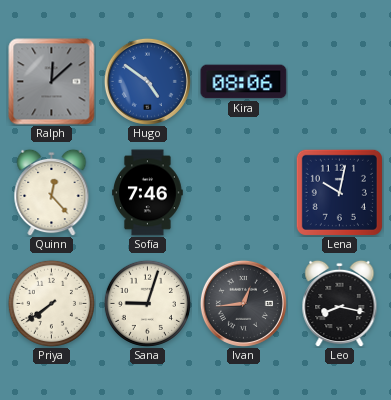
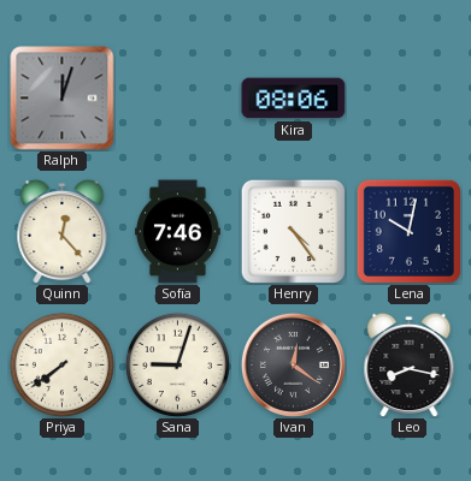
Ralph: 12:08 -> 12:03
Hugo: 4:51 -> none
Henry: none -> 4:24
Ivan: 12:44 -> 12:21
